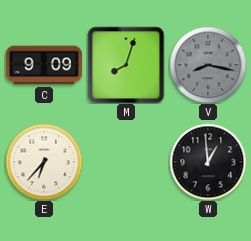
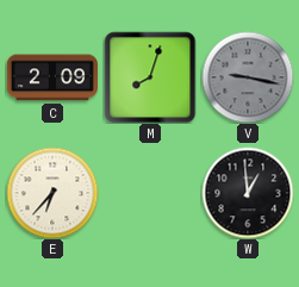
C: 9:09 -> 2:09
V: 8:17 -> 9:17
